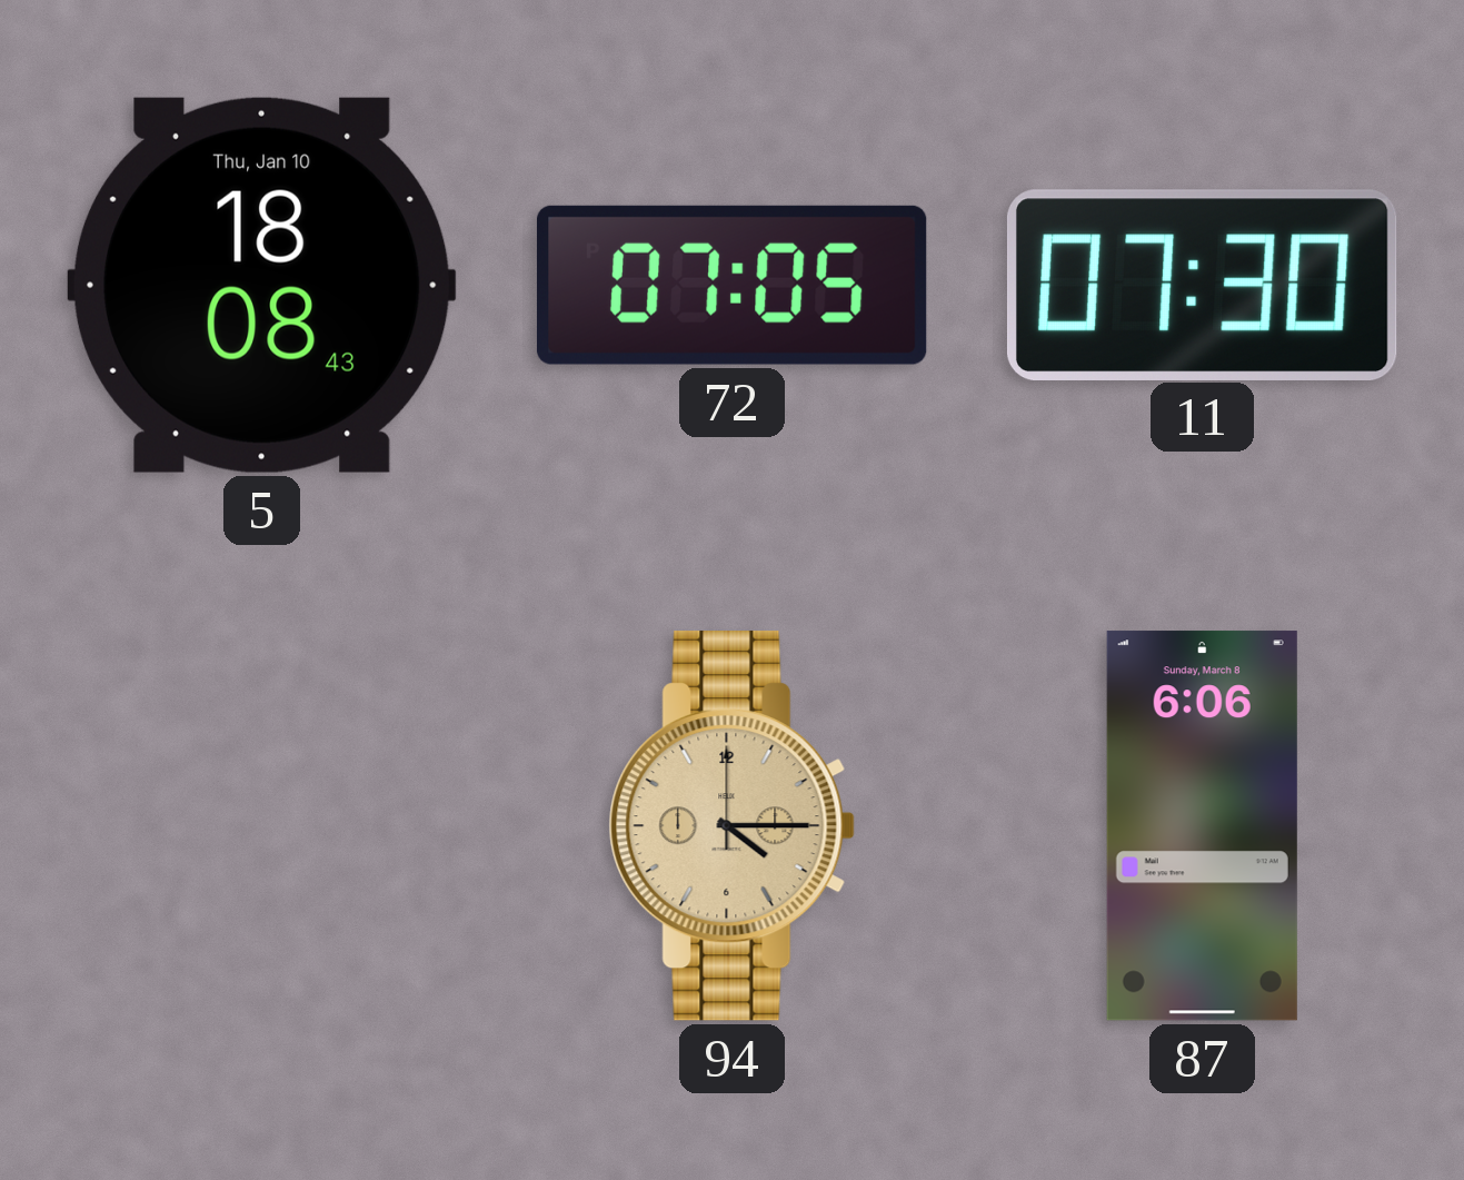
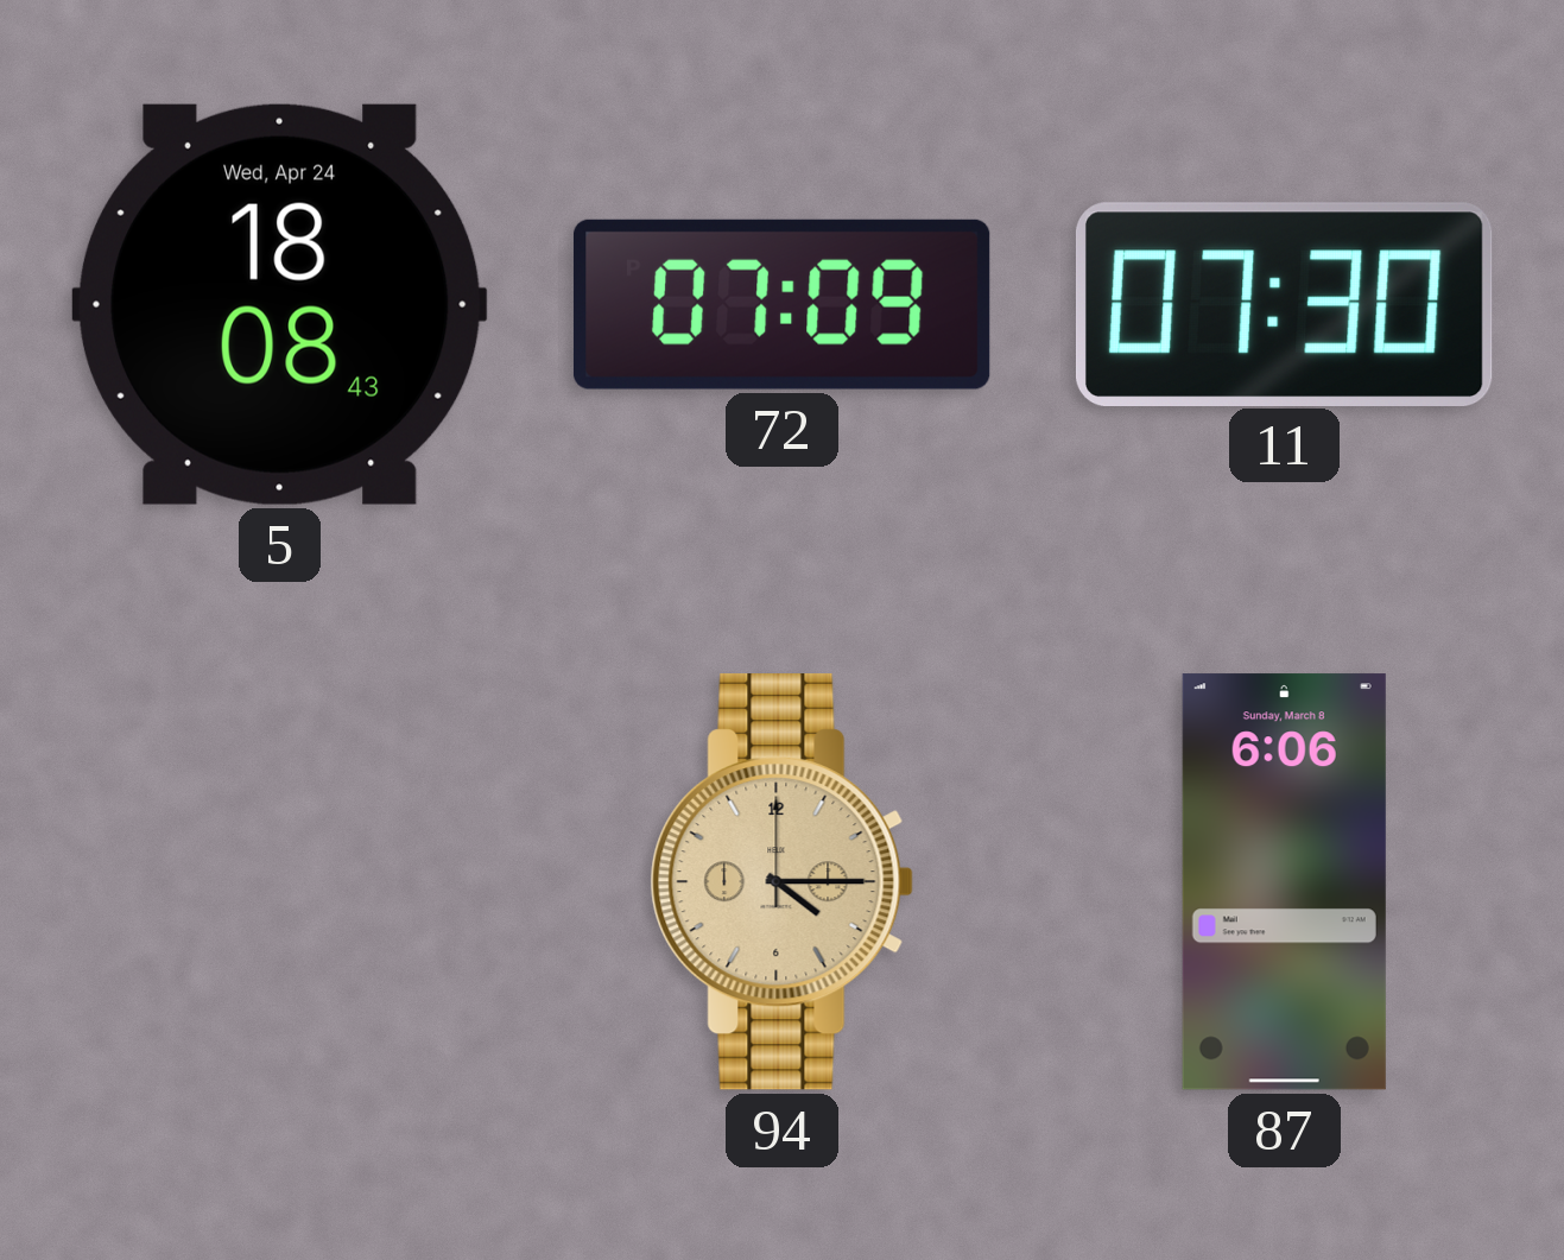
5 date: Thu, Jan 10 -> Wed, Apr 24
72: 07:05 -> 07:09
